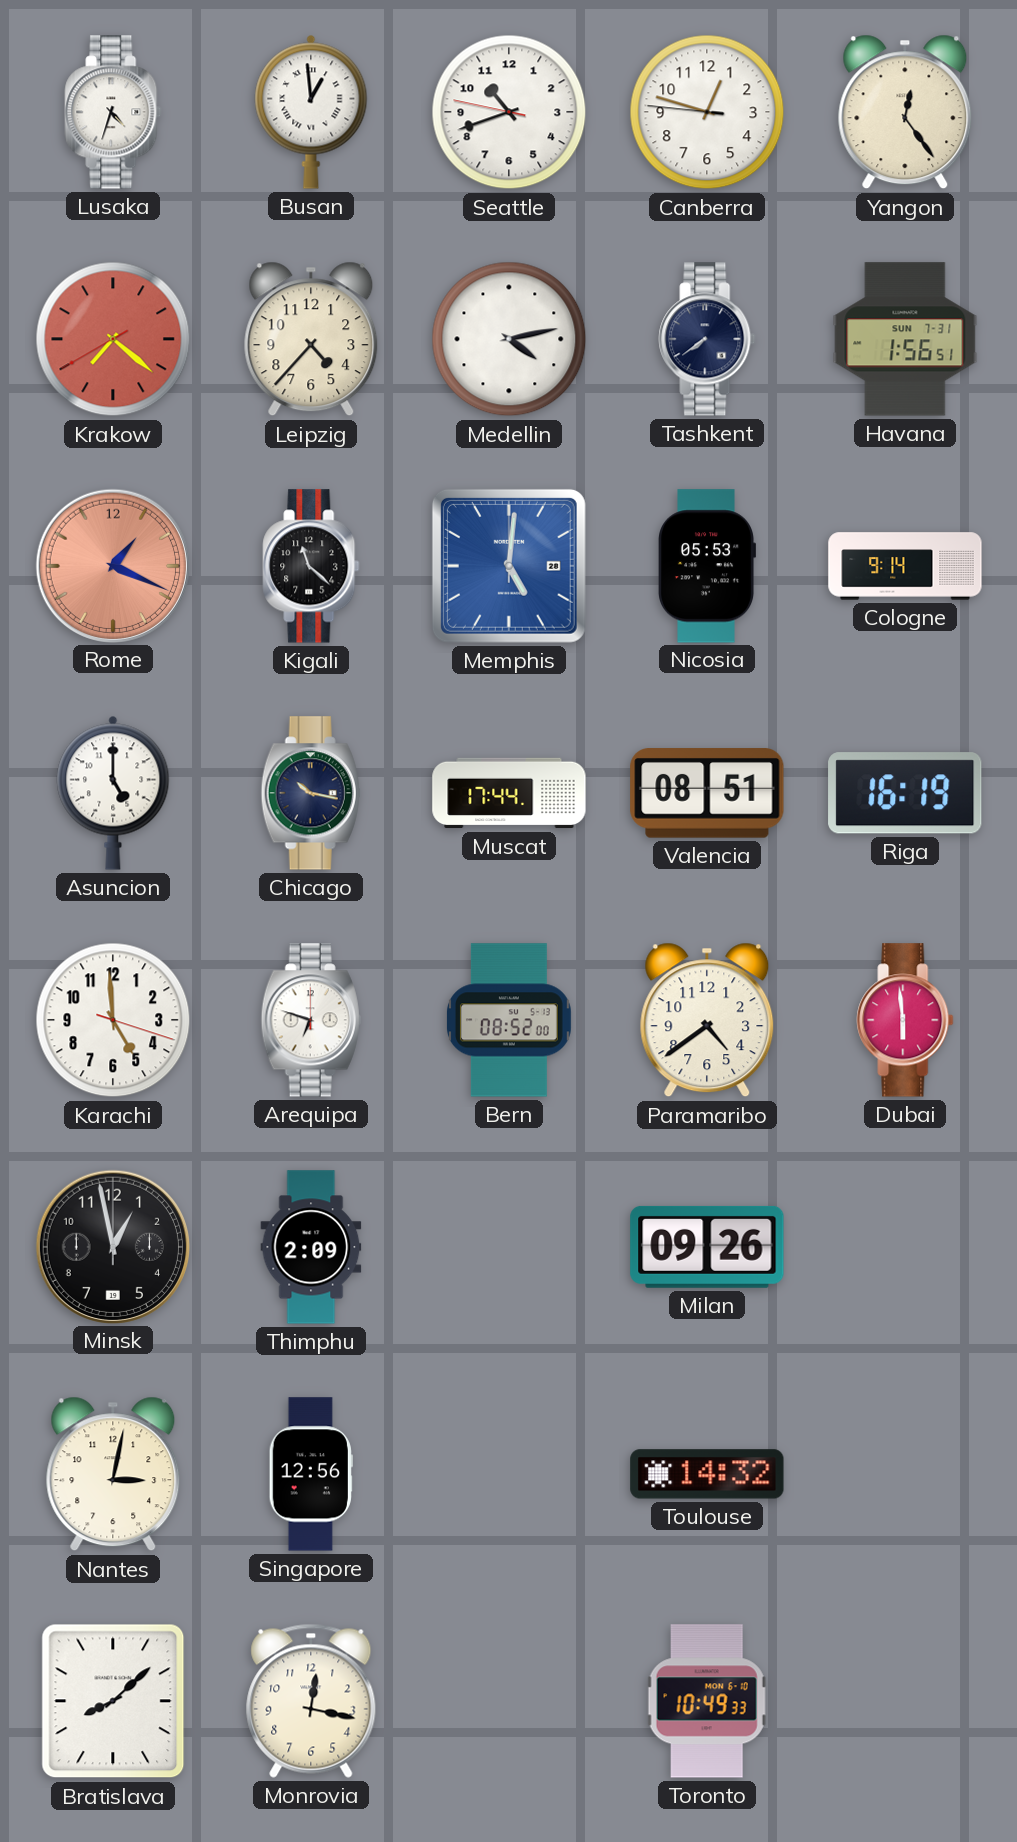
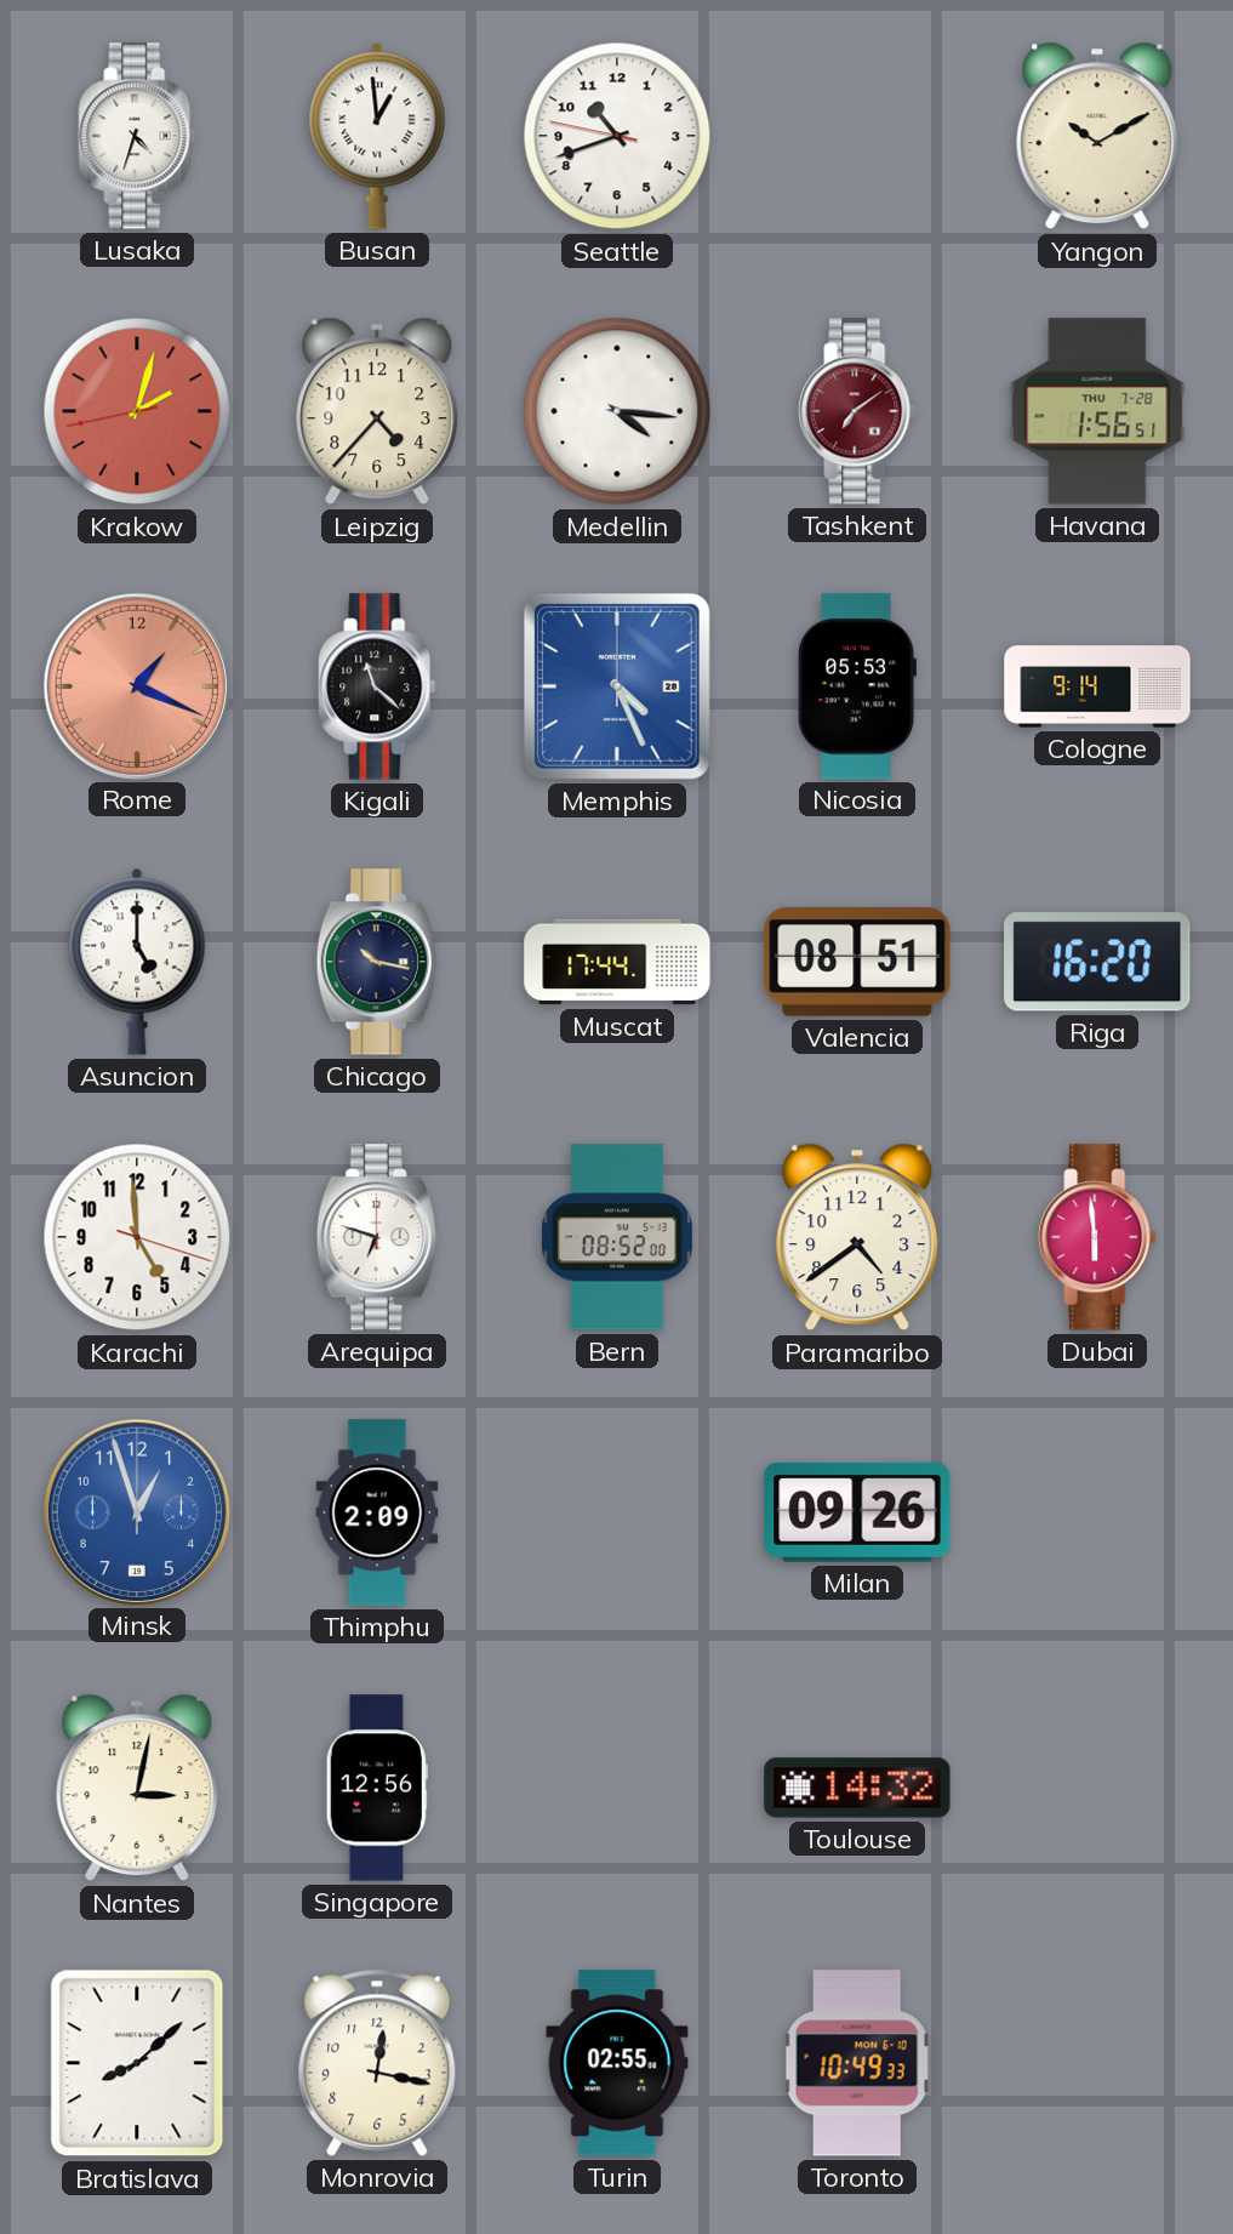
Canberra: 12:47 -> none
Yangon: 12:24 -> 10:10
Krakow: 7:21 -> 2:02
Medellin: 4:13 -> 4:16
Tashkent: 7:39 -> 7:09
Tashkent dial: navy -> burgundy
Havana date: SUN 7-31 -> THU 7-28
Memphis: 5:01 -> 4:26
Riga: 16:19 -> 16:20
Minsk: 12:58 -> 12:57
Minsk dial: black -> blue
Turin: none -> 02:55
